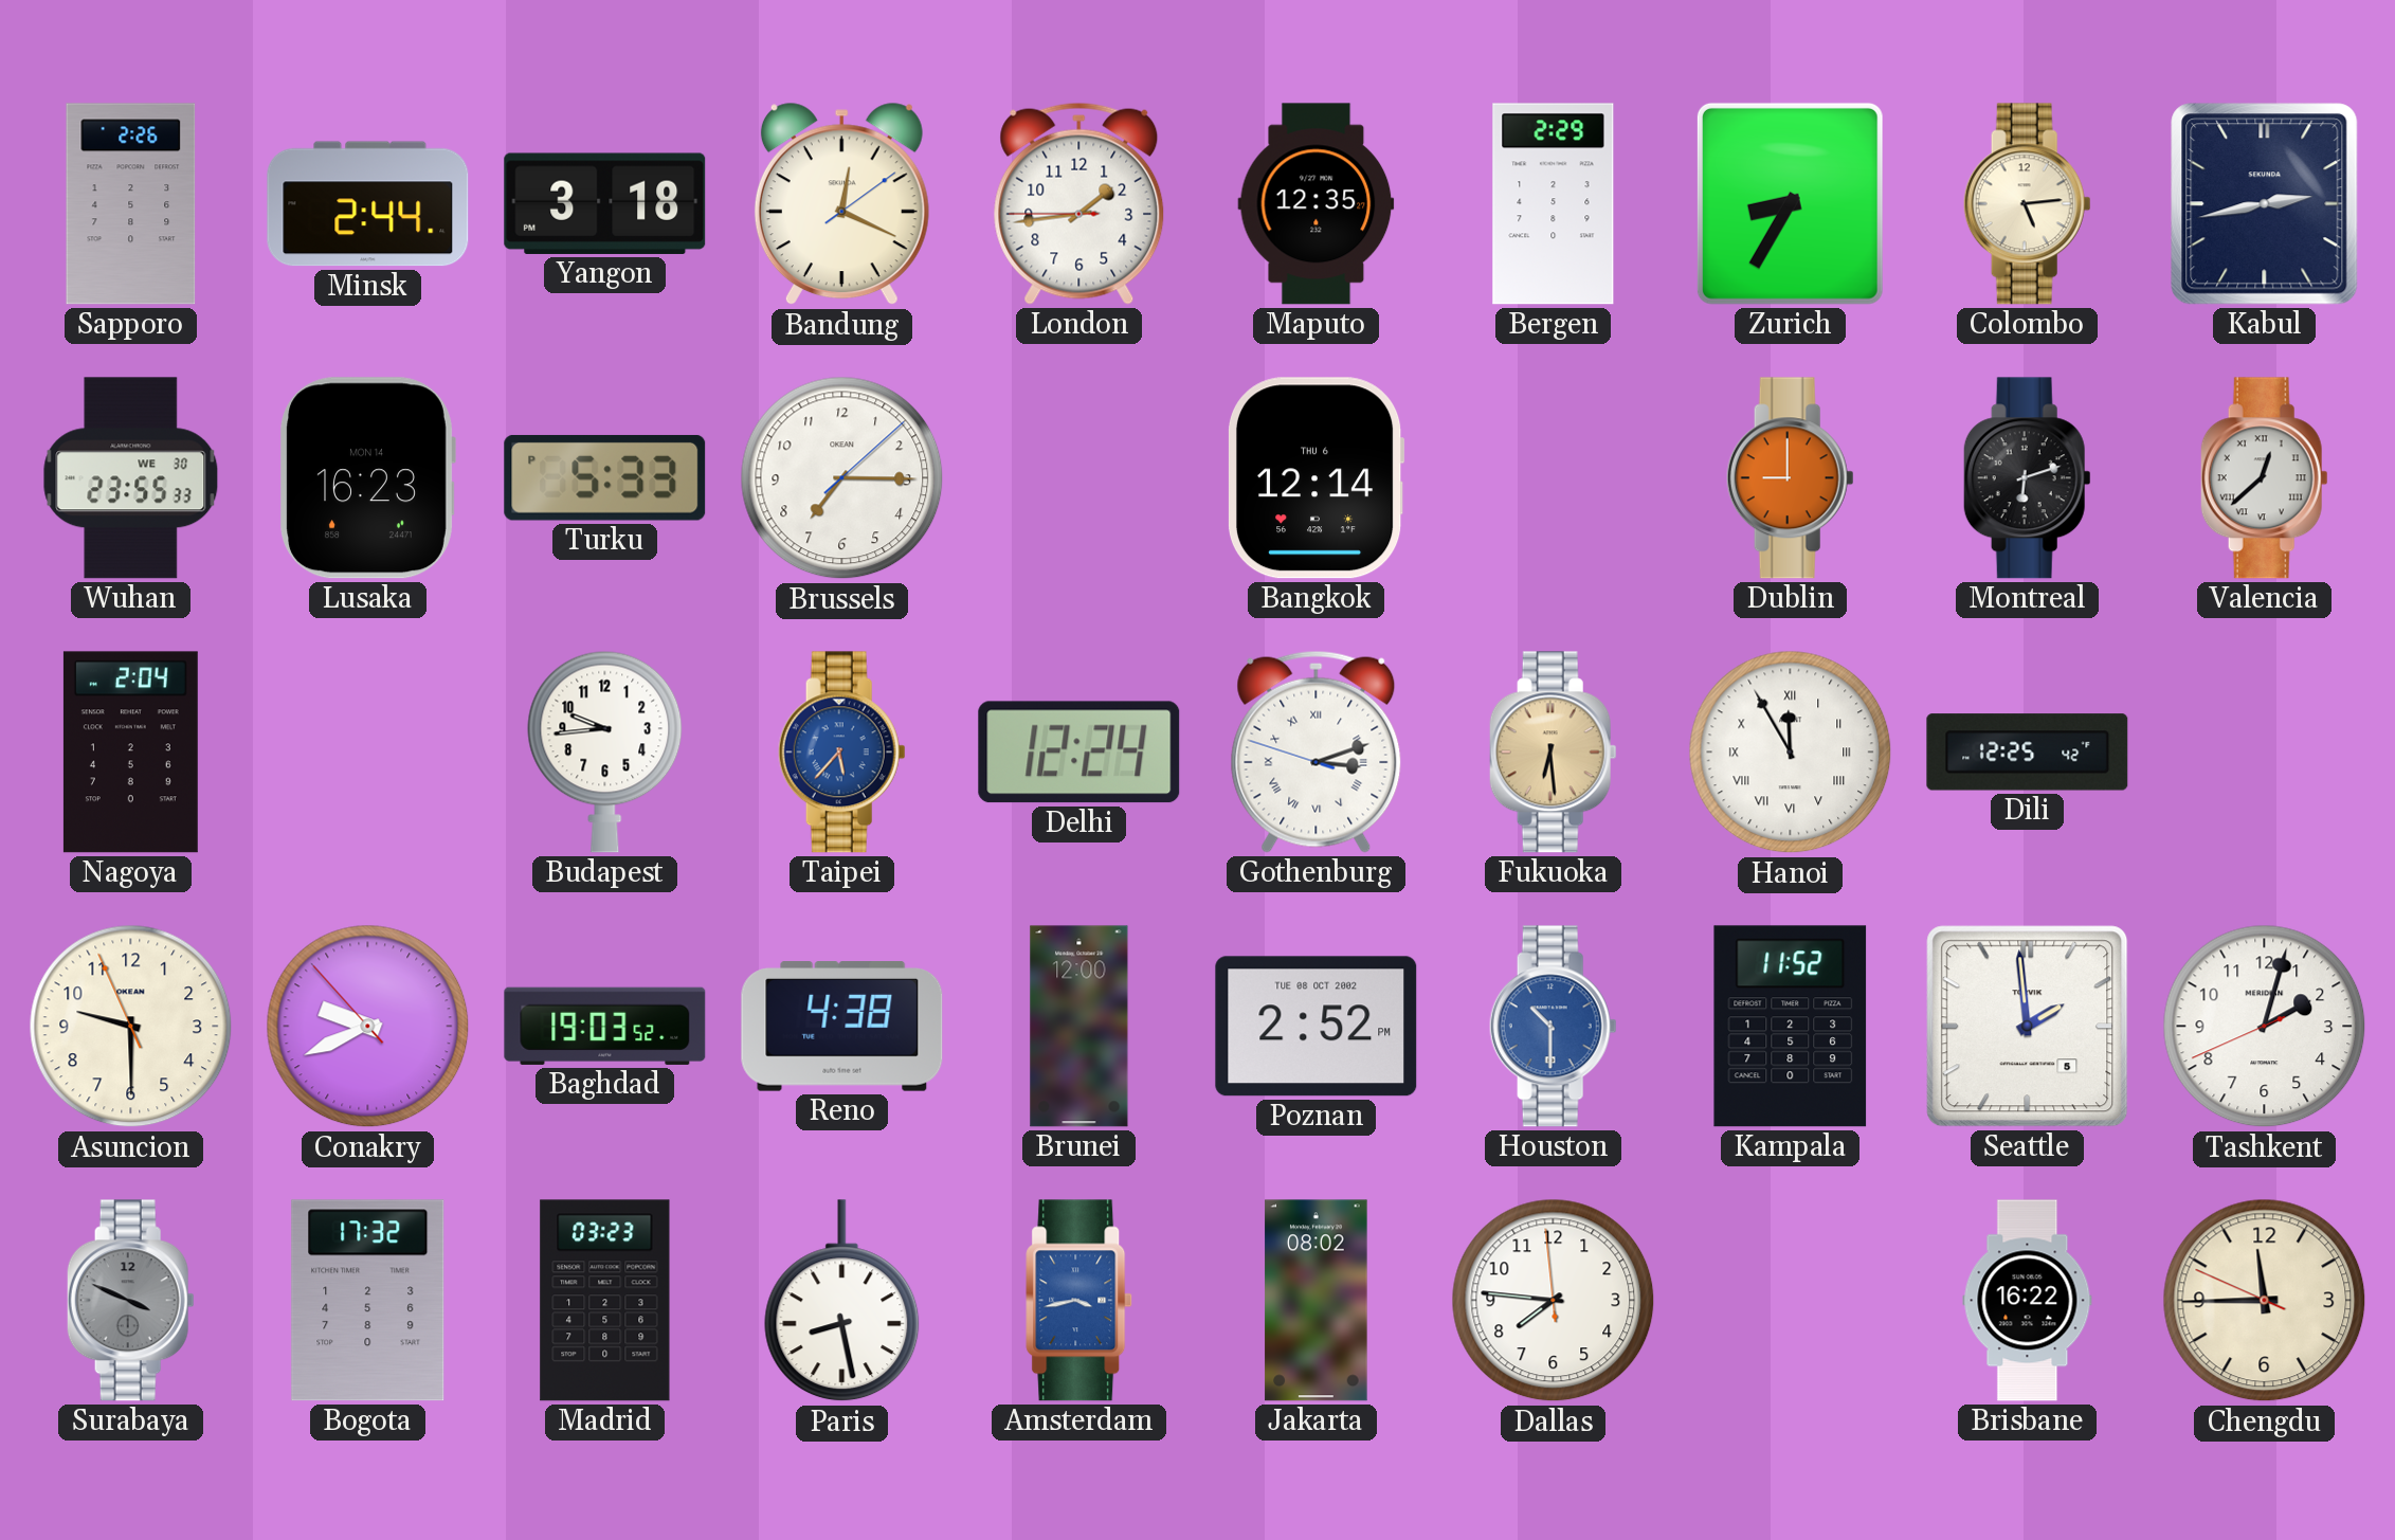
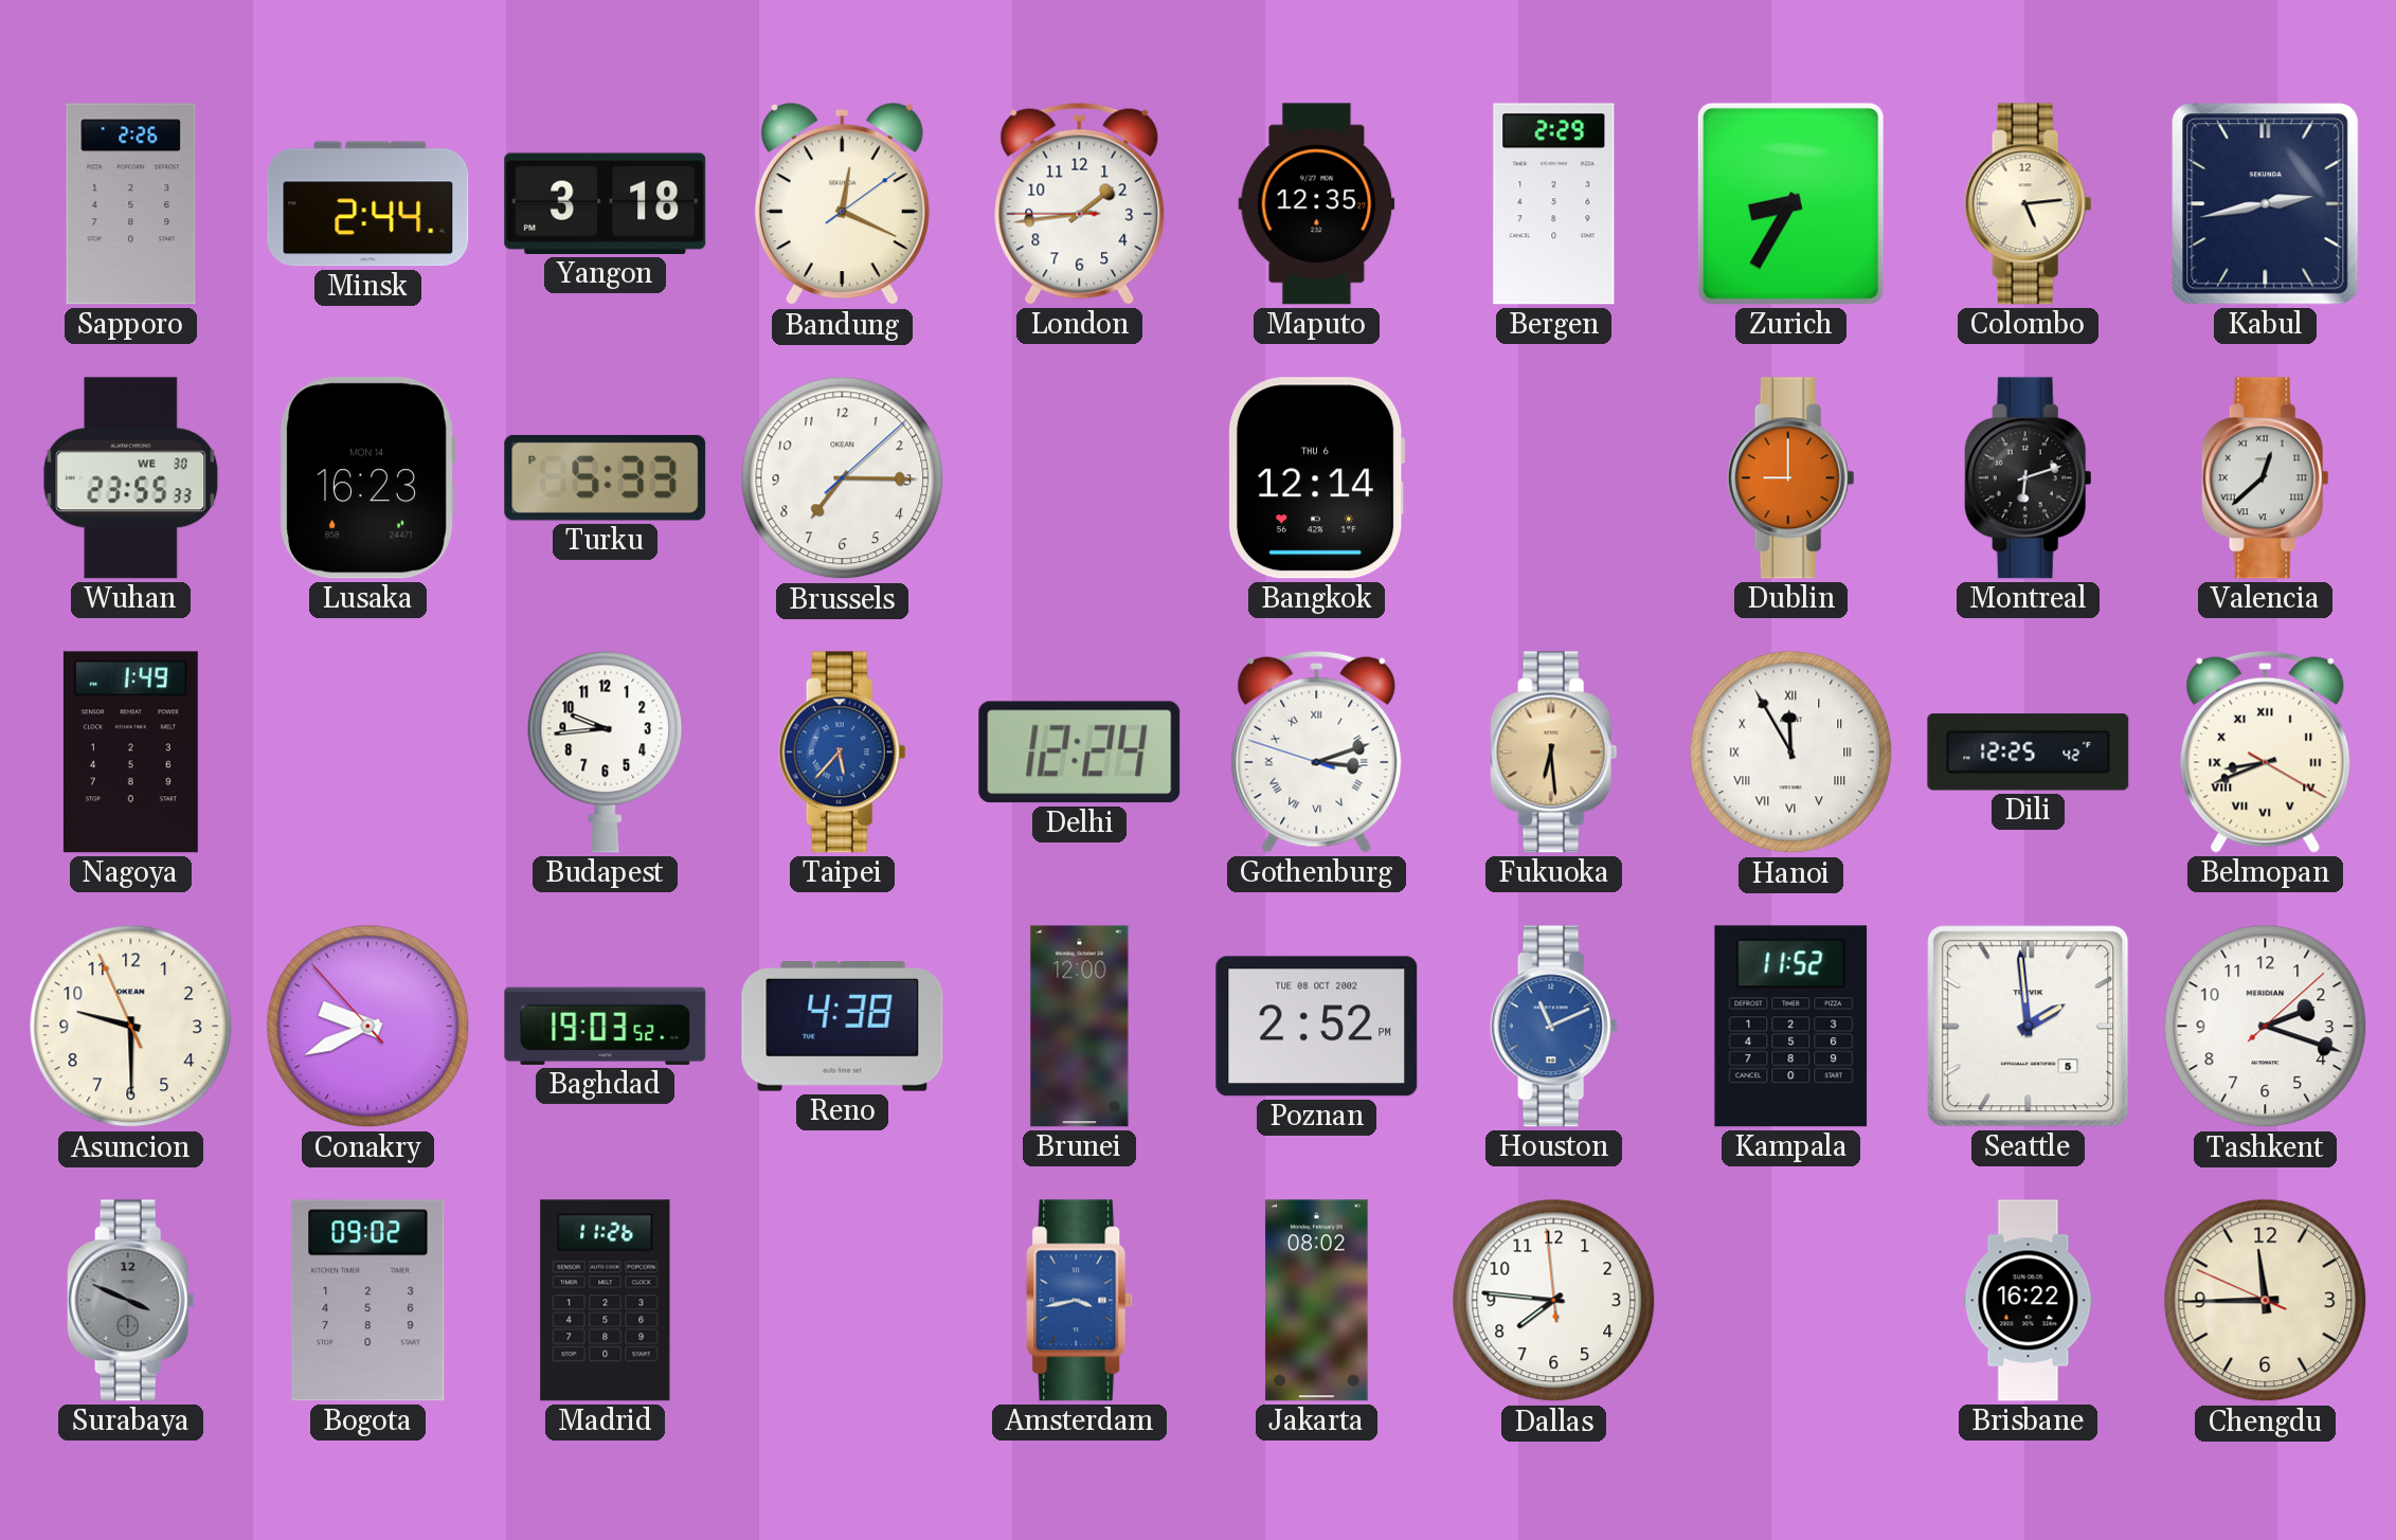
Nagoya: 2:04 -> 1:49
Belmopan: none -> 8:41
Houston: 10:30 -> 11:11
Tashkent: 2:02 -> 2:18
Bogota: 17:32 -> 09:02
Madrid: 03:23 -> 11:26
Paris: 8:28 -> none
